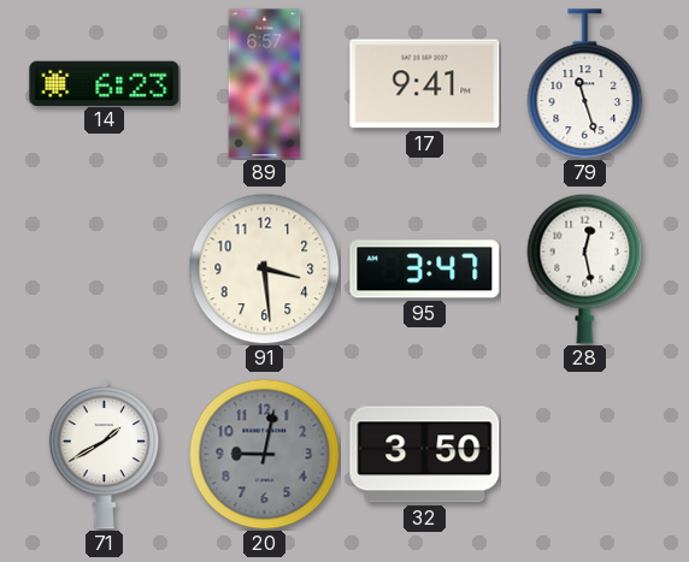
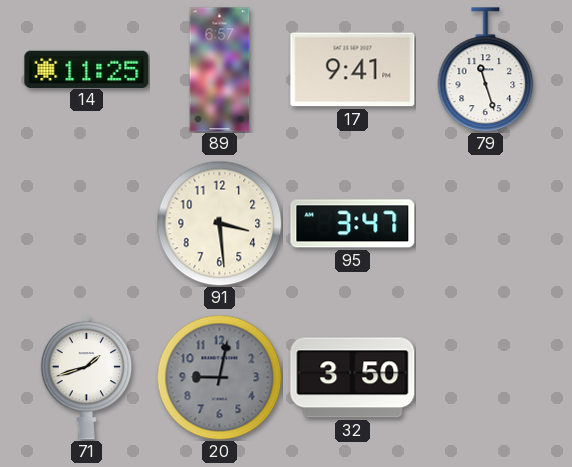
14: 6:23 -> 11:25
28: 12:28 -> none
71: 1:40 -> 1:42
